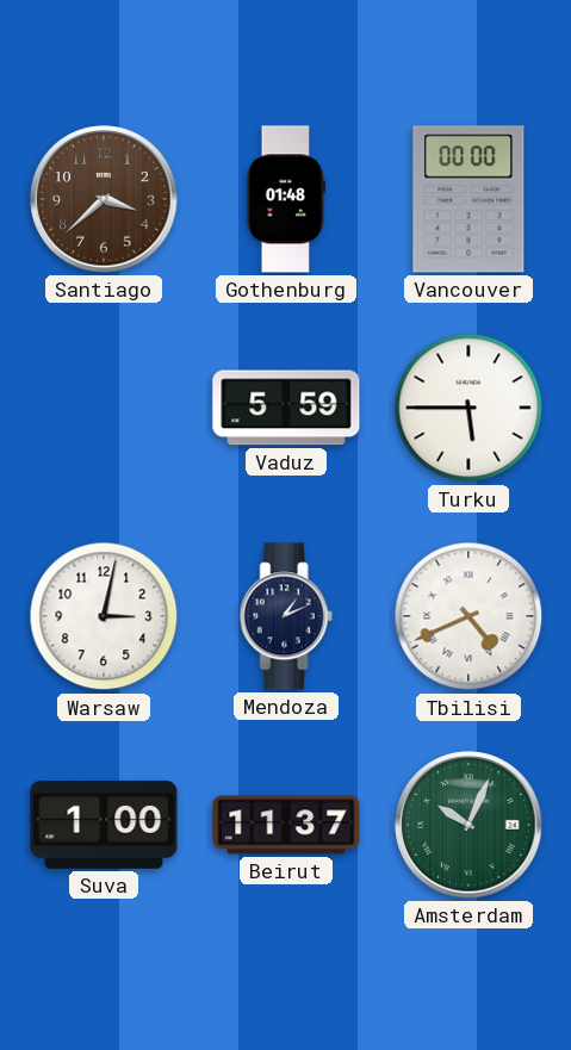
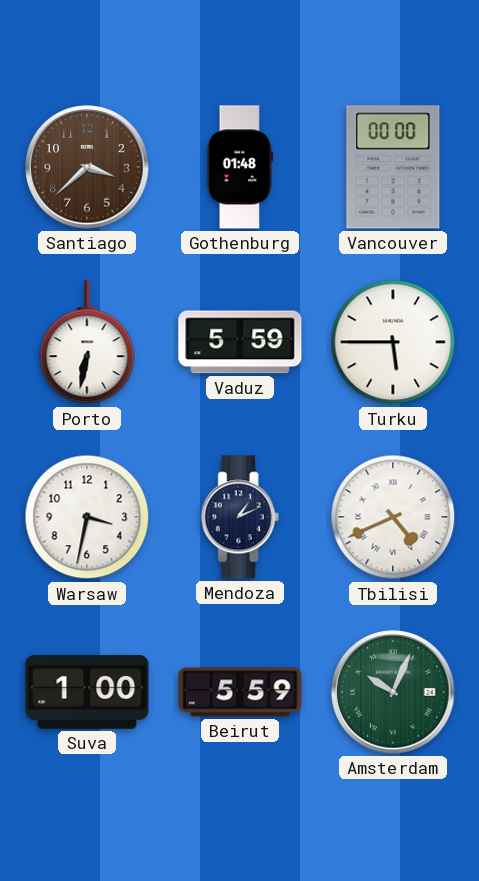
Porto: none -> 6:32
Warsaw: 3:02 -> 3:32
Beirut: 11:37 -> 5:59
